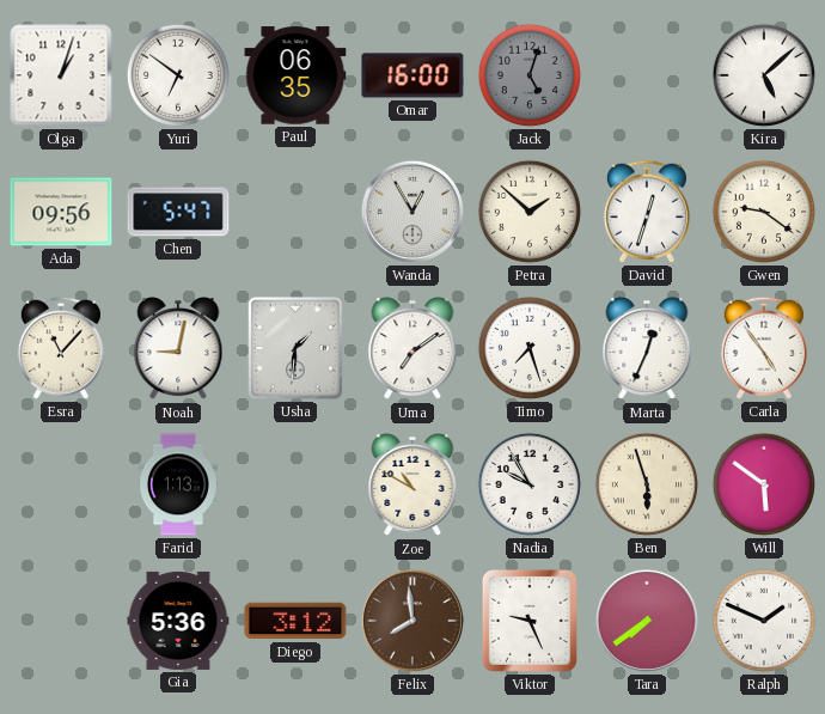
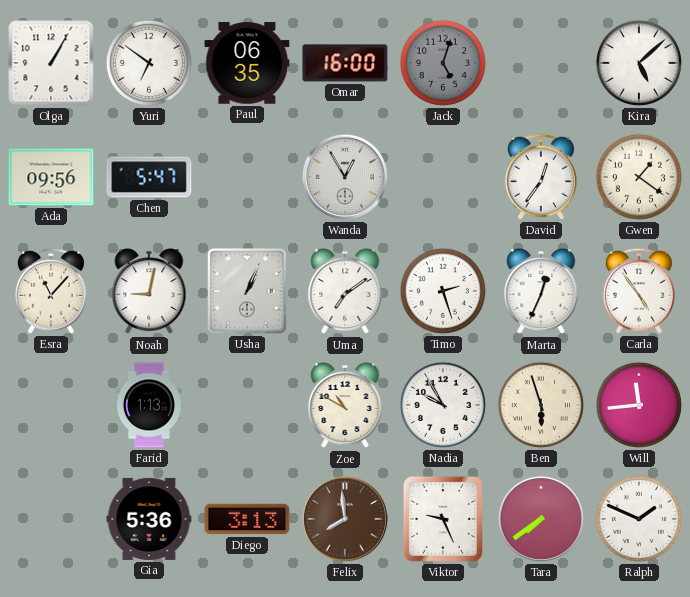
Olga: 1:03 -> 1:05
Petra: 1:52 -> none
David: 12:33 -> 12:36
Gwen: 9:21 -> 1:21
Usha: 1:31 -> 1:04
Timo: 7:27 -> 2:27
Will: 5:51 -> 11:44
Diego: 3:12 -> 3:13
